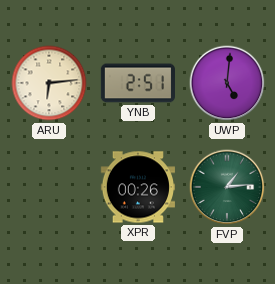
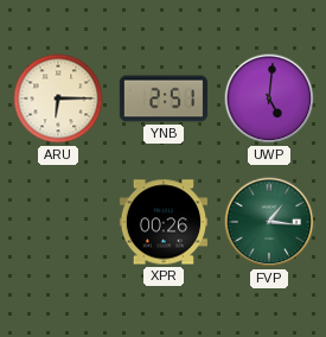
ARU: 6:14 -> 6:15
FVP: 1:14 -> 1:16
